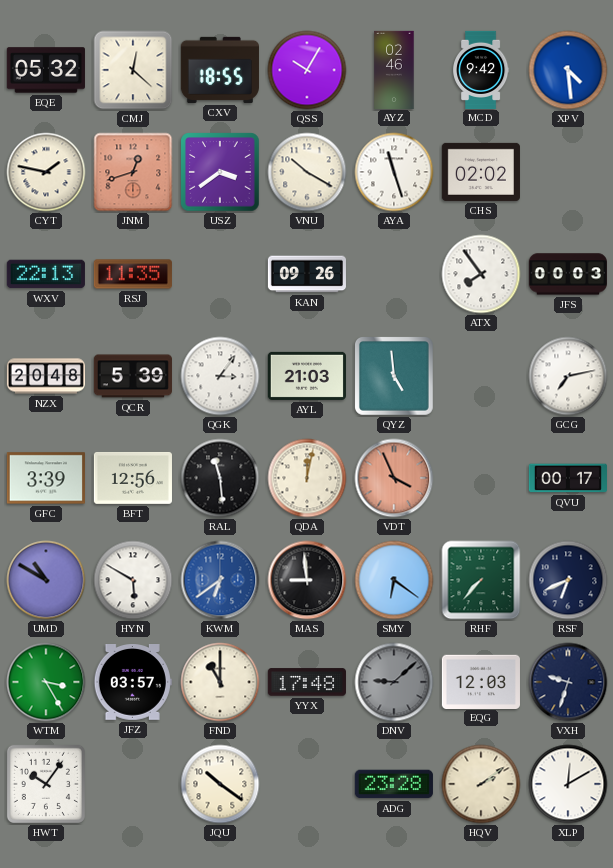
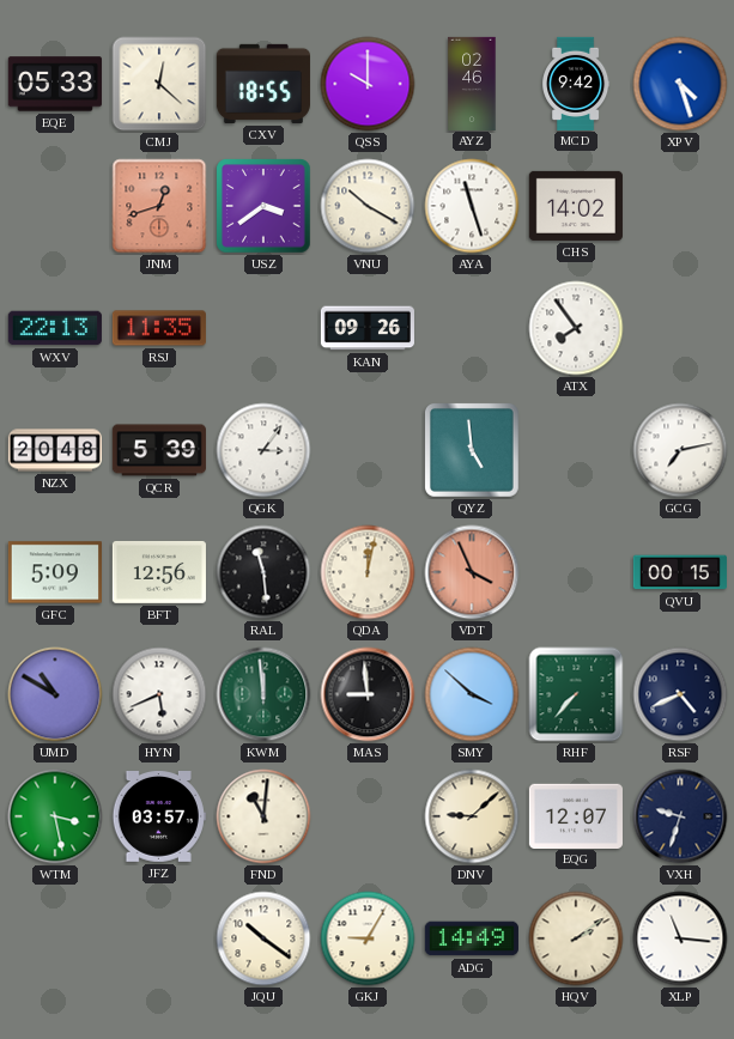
EQE: 05:32 -> 05:33
QSS: 10:05 -> 10:00
XPV: 4:29 -> 4:27
CYT: 1:47 -> none
CHS: 02:02 -> 14:02
JFS: 00:03 -> none
AYL: 21:03 -> none
GFC: 3:39 -> 5:09
QVU: 00:17 -> 00:15
HYN: 5:50 -> 5:41
KWM: 6:39 -> 11:59
KWM dial: blue -> green
SMY: 6:21 -> 3:52
RSF: 6:41 -> 4:41
WTM: 3:25 -> 3:28
FND: 11:00 -> 11:01
YYX: 17:48 -> none
DNV dial: grey -> cream
EQG: 12:03 -> 12:07
HWT: 10:06 -> none
GKJ: none -> 9:05
ADG: 23:28 -> 14:49
XLP: 12:10 -> 11:16
